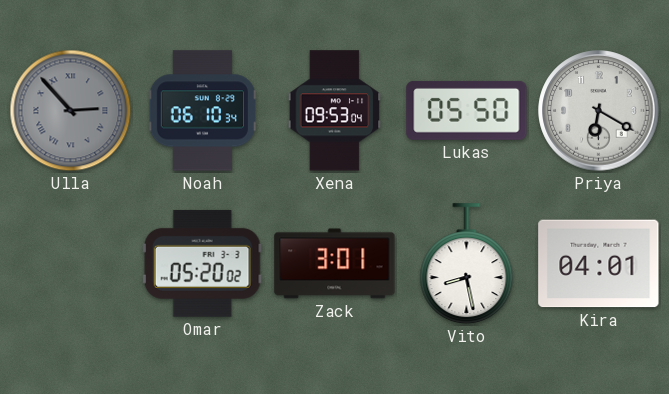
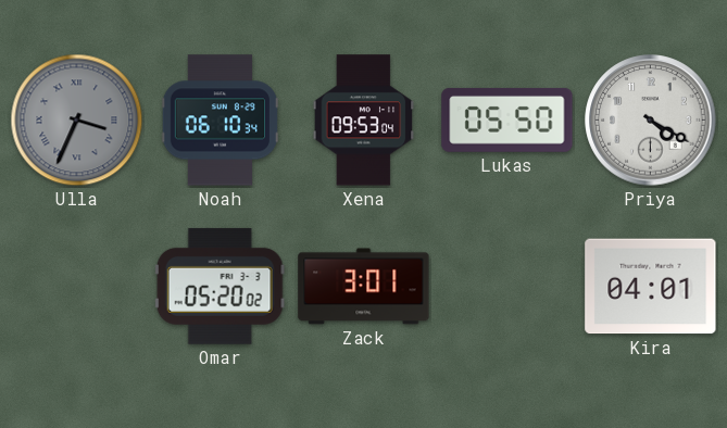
Ulla: 2:53 -> 3:34
Priya: 6:20 -> 4:20
Vito: 8:28 -> none
